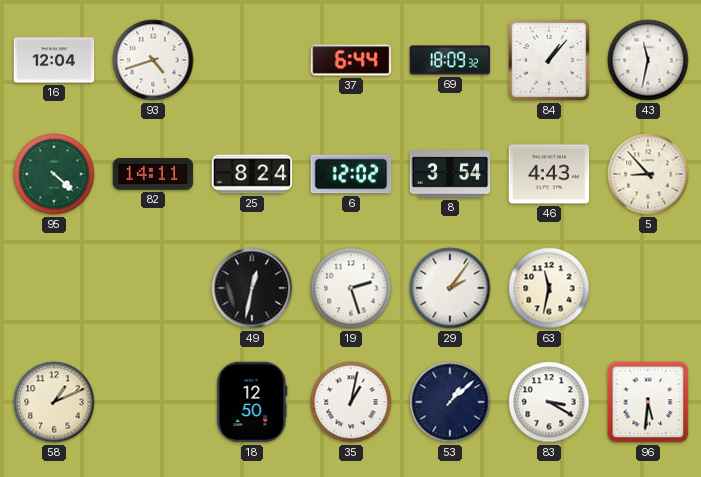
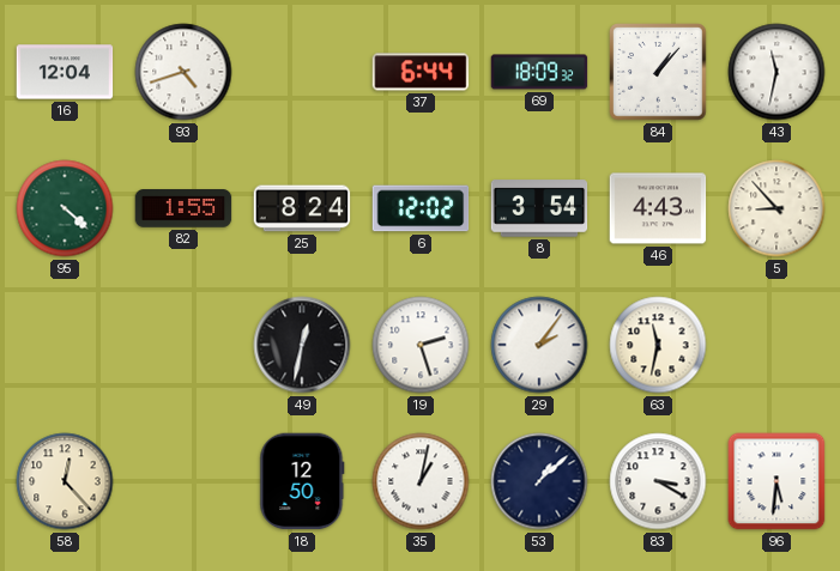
82: 14:11 -> 1:55
58: 1:11 -> 12:23
